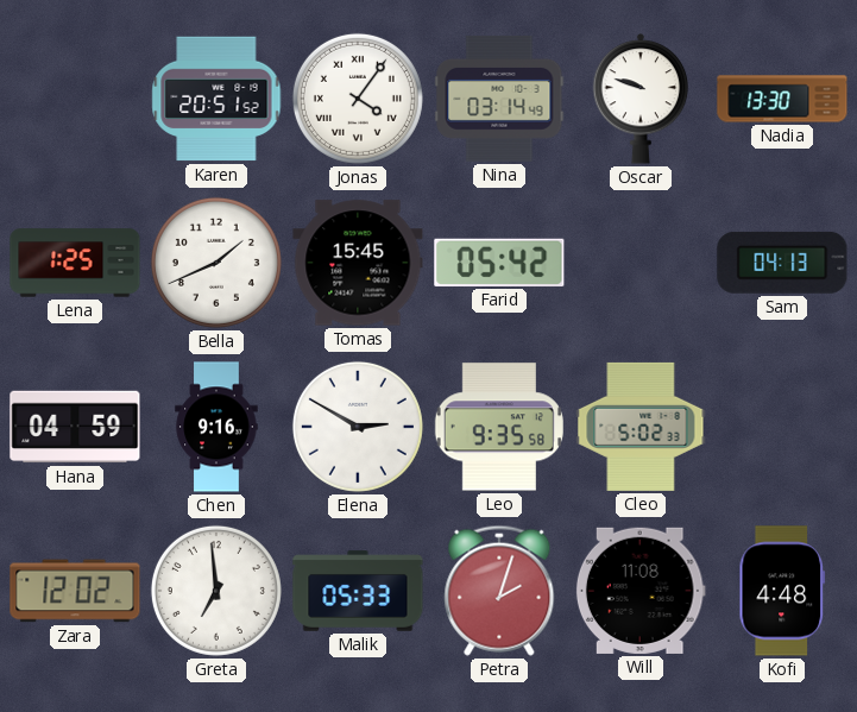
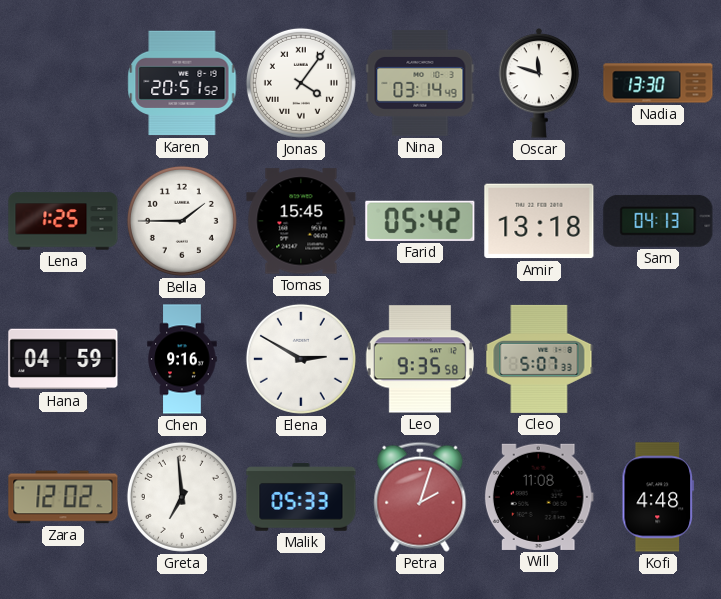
Oscar: 9:48 -> 11:48
Bella: 1:41 -> 1:45
Amir: none -> 13:18
Cleo: 5:02 -> 5:07
